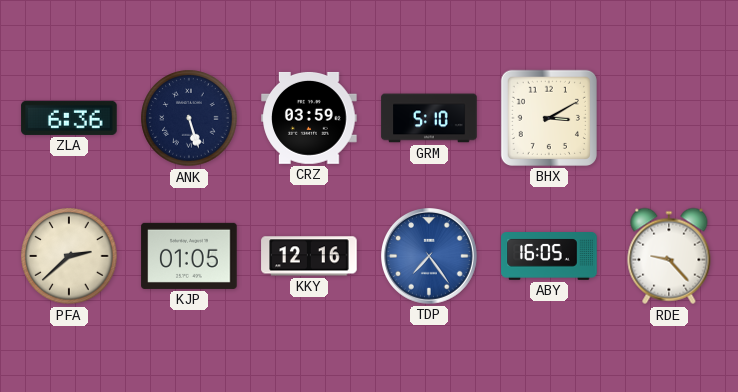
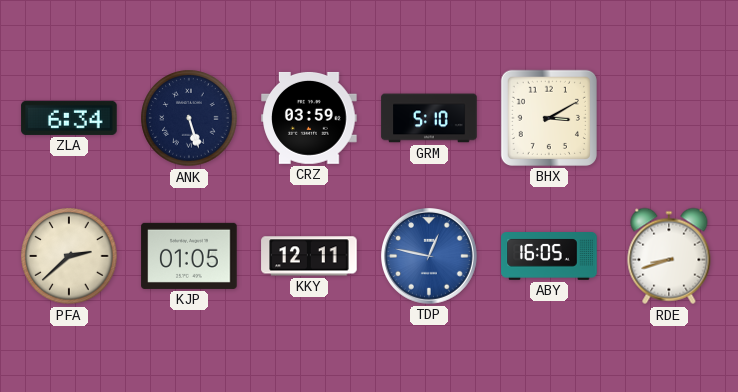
ZLA: 6:36 -> 6:34
KKY: 12:16 -> 12:11
TDP: 7:24 -> 12:47
RDE: 9:23 -> 8:42
